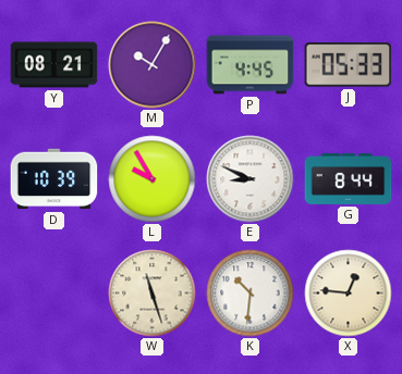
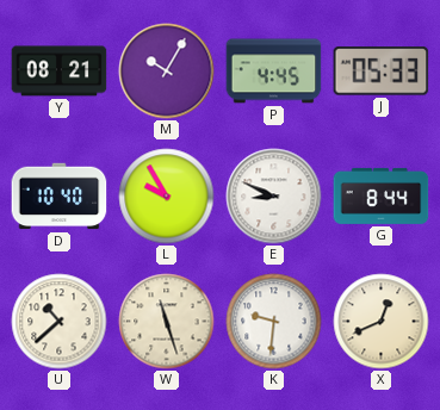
D: 10:39 -> 10:40
U: none -> 10:38
K: 10:31 -> 9:31
X: 12:46 -> 12:41
